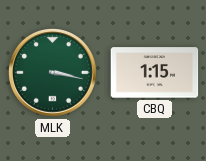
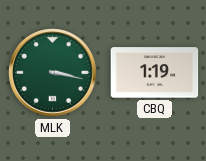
CBQ: 1:15 -> 1:19
